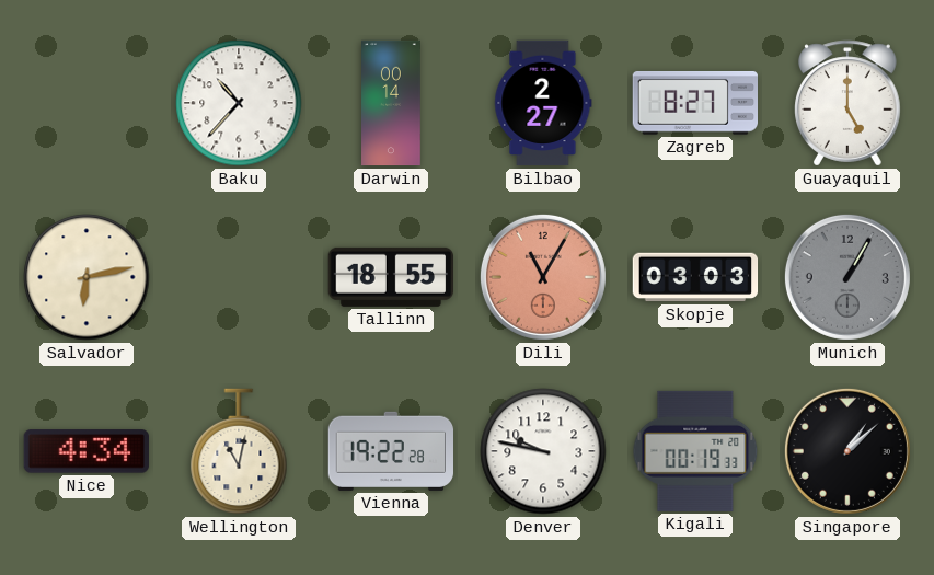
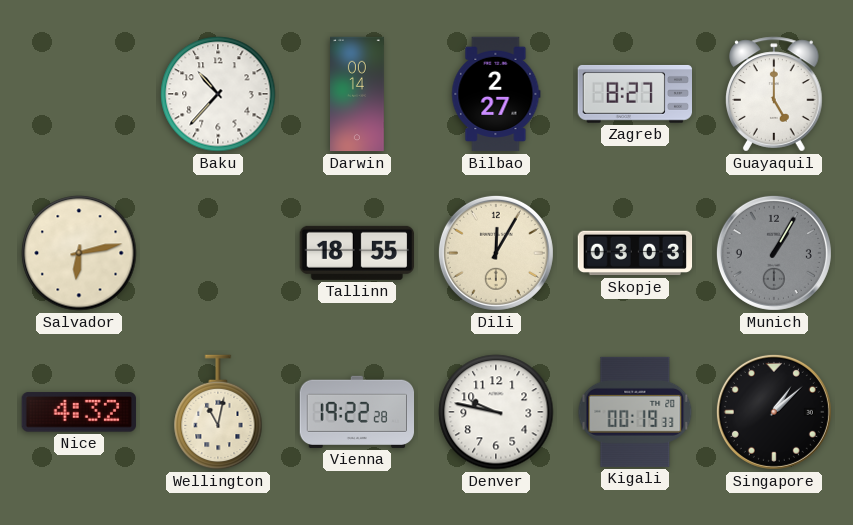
Dili: 11:05 -> 12:05
Dili dial: salmon -> cream
Nice: 4:34 -> 4:32
